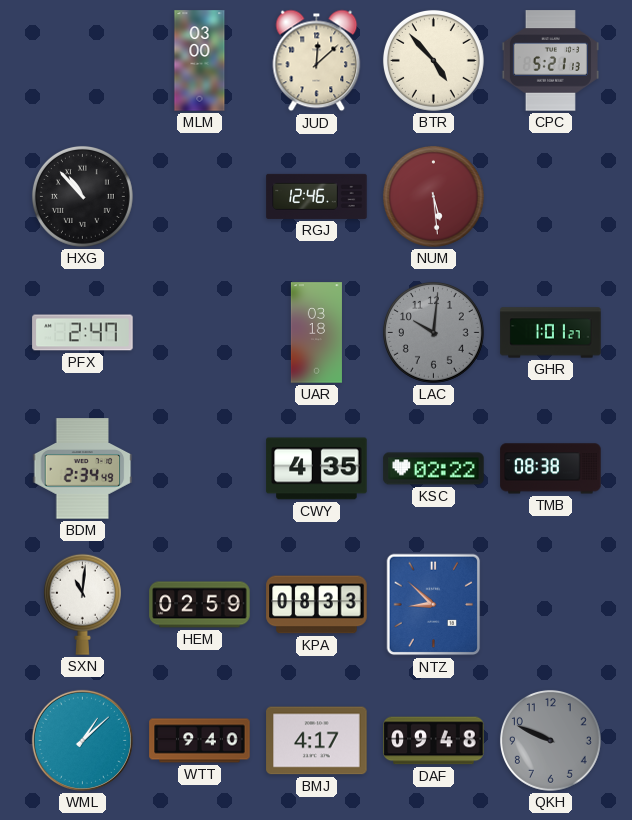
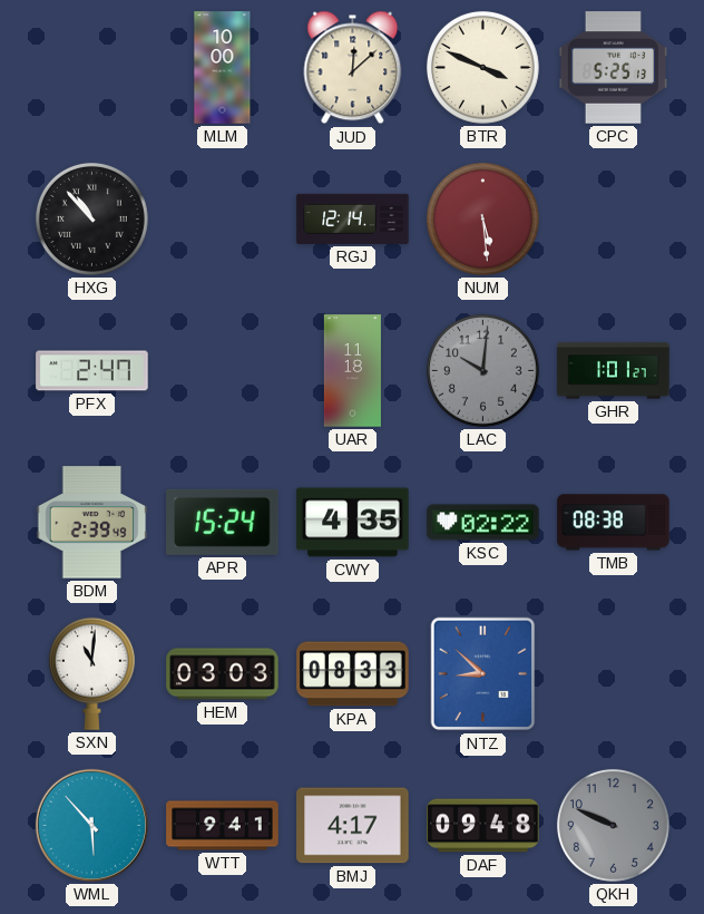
MLM: 03:00 -> 10:00
BTR: 4:53 -> 3:49
CPC: 5:21 -> 5:25
RGJ: 12:46 -> 12:14
UAR: 03:18 -> 11:18
BDM: 2:34 -> 2:39
APR: none -> 15:24
HEM: 02:59 -> 03:03
WML: 1:08 -> 5:53
WTT: 9:40 -> 9:41
